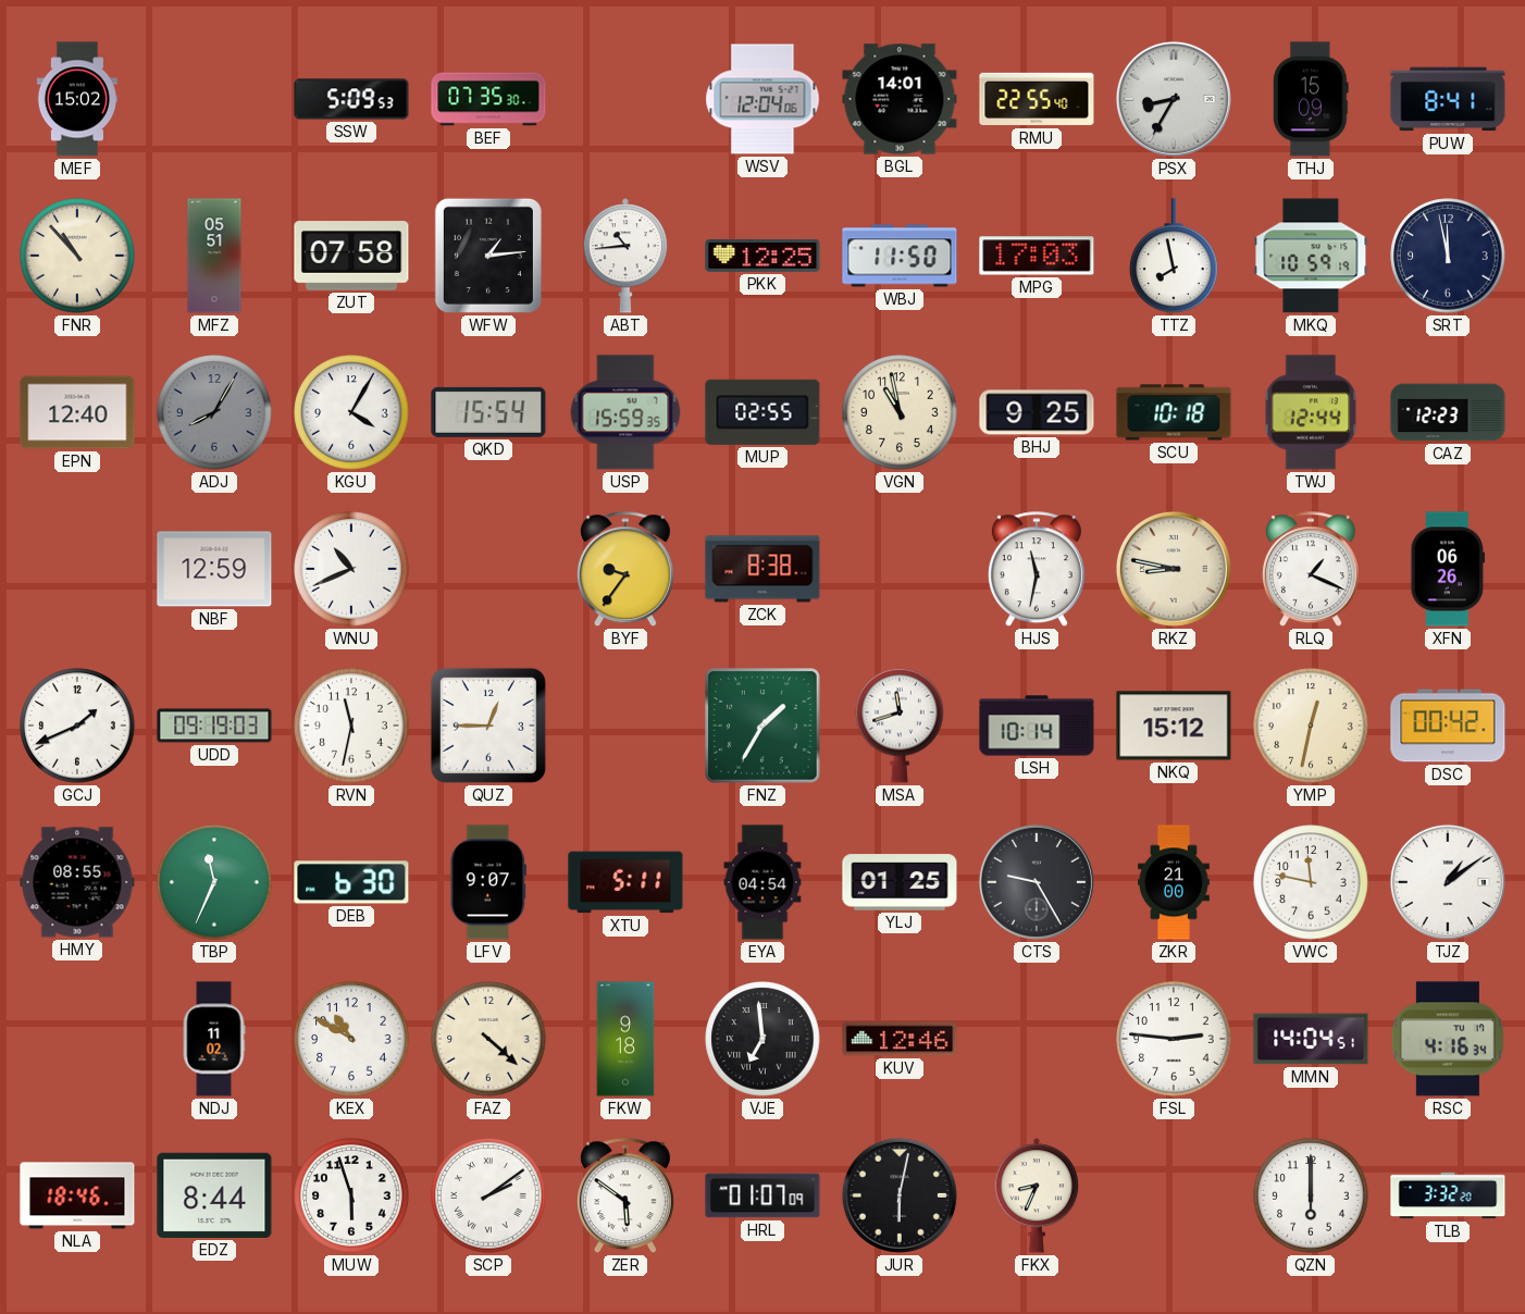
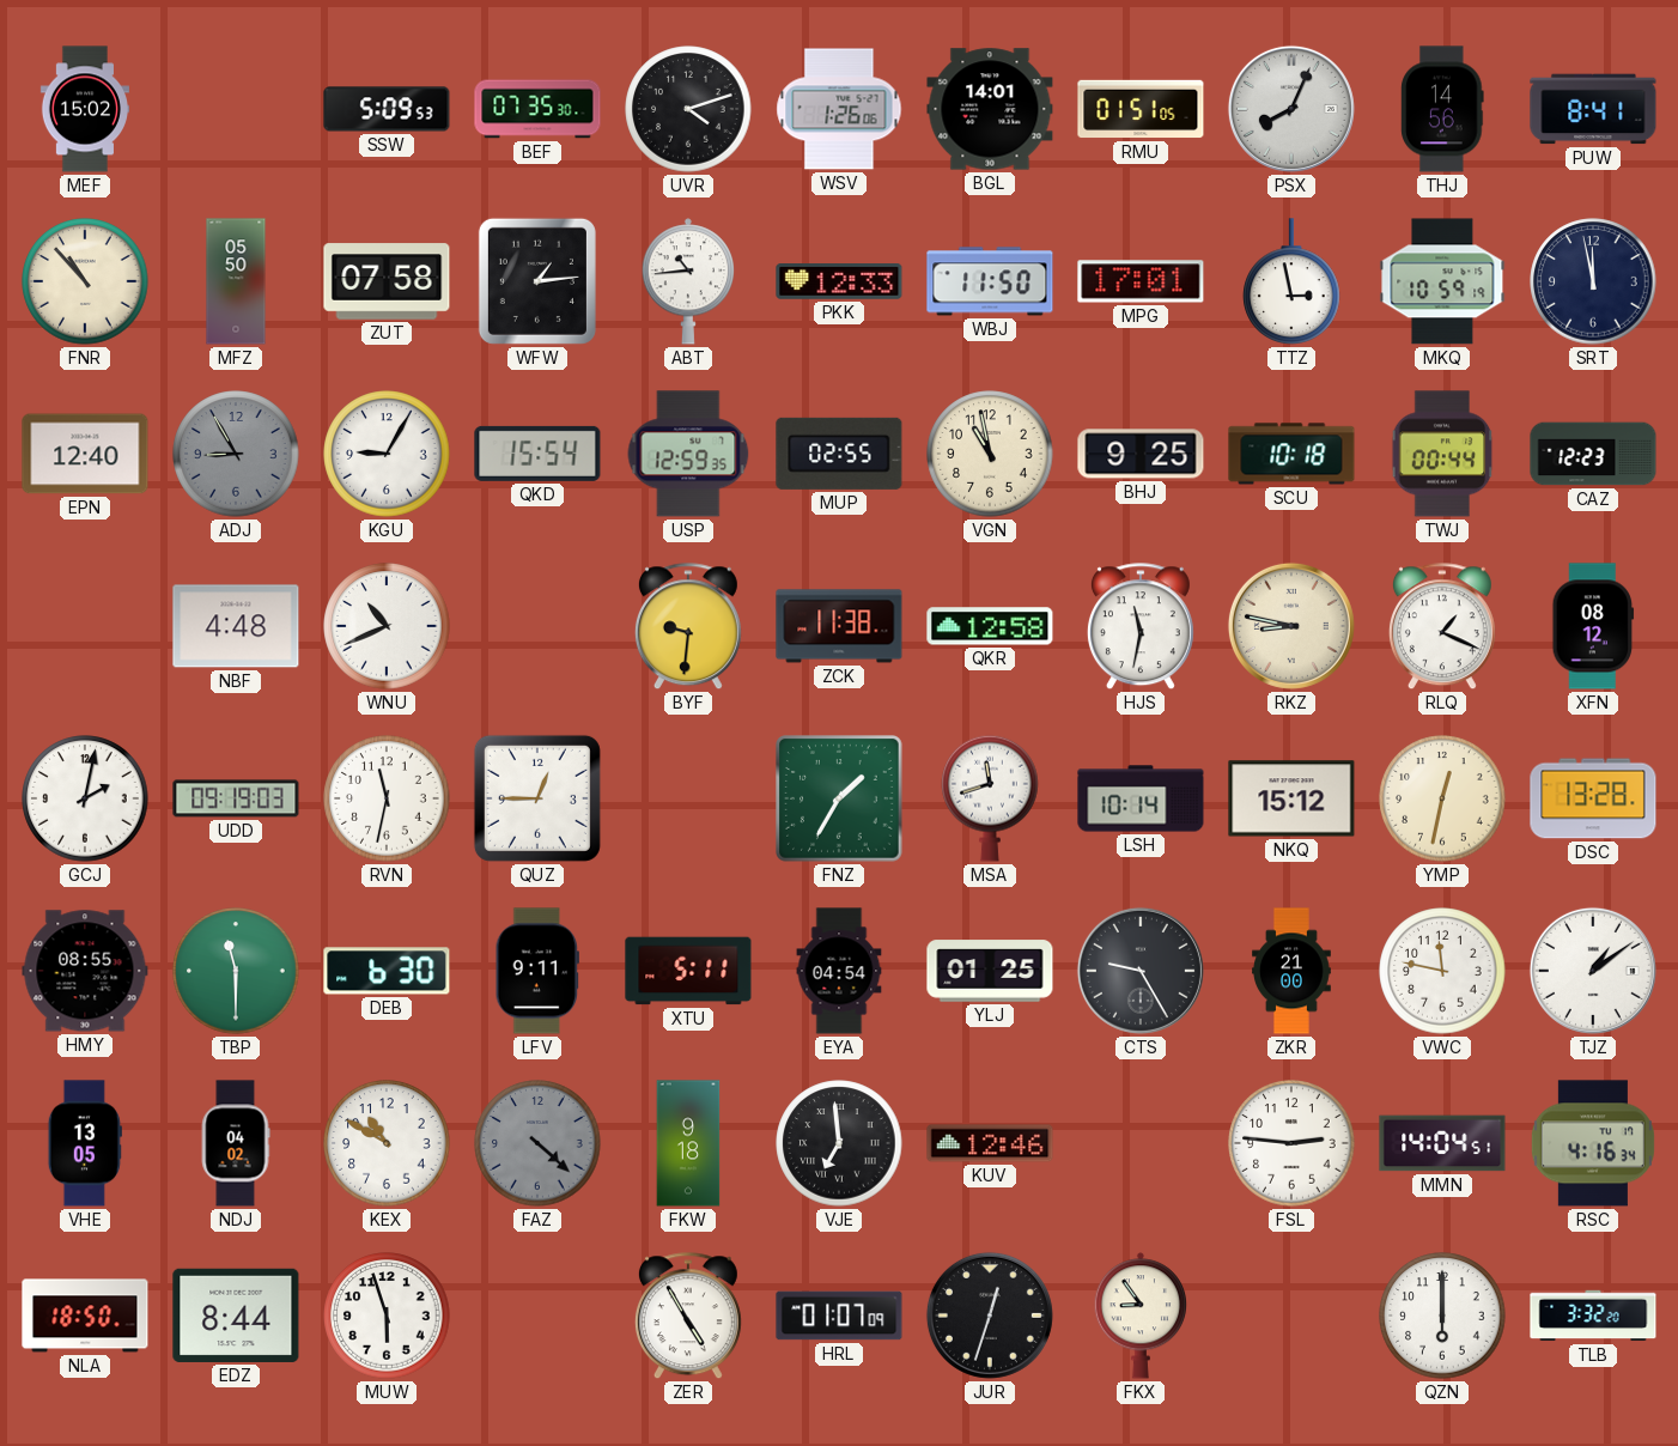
UVR: none -> 4:12
WSV: 12:04 -> 1:26
RMU: 22:55 -> 01:51
PSX: 8:35 -> 8:04
THJ: 15:09 -> 14:56
MFZ: 05:51 -> 05:50
PKK: 12:25 -> 12:33
MPG: 17:03 -> 17:01
TTZ: 7:58 -> 2:58
ADJ: 8:05 -> 8:55
KGU: 4:05 -> 9:05
USP: 15:59 -> 12:59
TWJ: 12:44 -> 00:44
NBF: 12:59 -> 4:48
BYF: 9:36 -> 9:31
ZCK: 8:38 -> 11:38
QKR: none -> 12:58
XFN: 06:26 -> 08:12
GCJ: 1:41 -> 2:02
DSC: 00:42 -> 13:28
TBP: 11:34 -> 11:30
LFV: 9:07 -> 9:11
VHE: none -> 13:05
NDJ: 11:02 -> 04:02
FAZ dial: cream -> grey
NLA: 18:46 -> 18:50
SCP: 2:09 -> none
ZER: 5:51 -> 4:55
JUR: 6:02 -> 12:33
FKX: 8:34 -> 8:54
